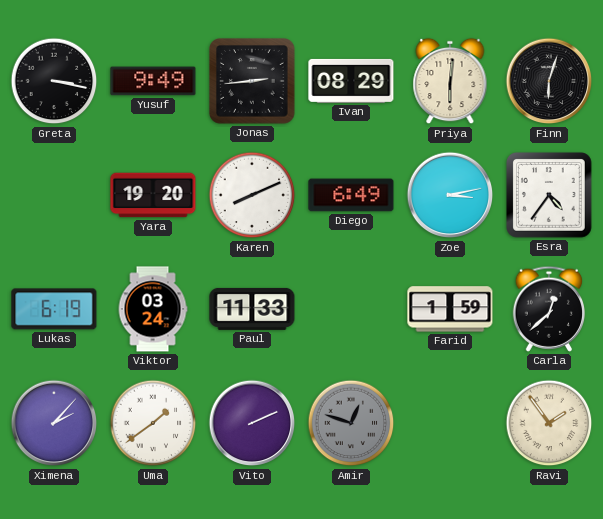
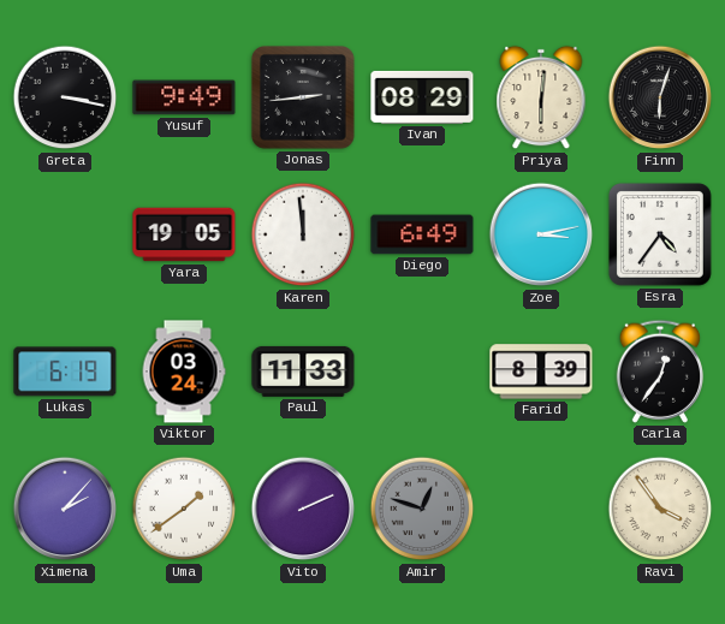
Yara: 19:20 -> 19:05
Karen: 8:11 -> 11:59
Farid: 1:59 -> 8:39
Carla: 12:38 -> 12:36
Ravi: 1:54 -> 3:54
